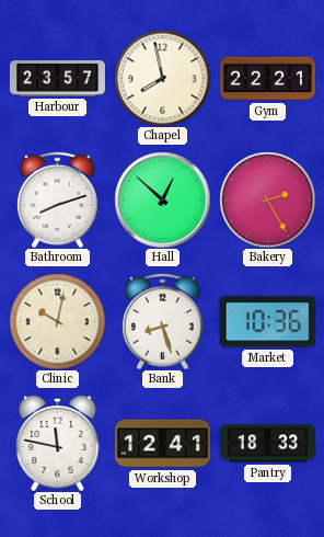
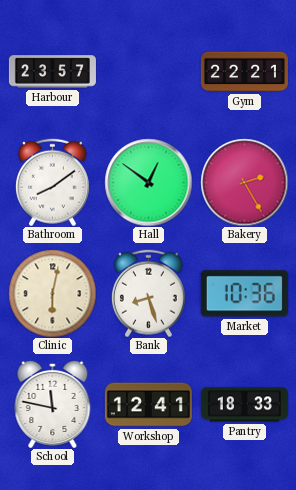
Chapel: 7:58 -> none
Bathroom: 8:12 -> 8:09
Hall: 12:52 -> 12:51
Clinic: 10:02 -> 6:02
